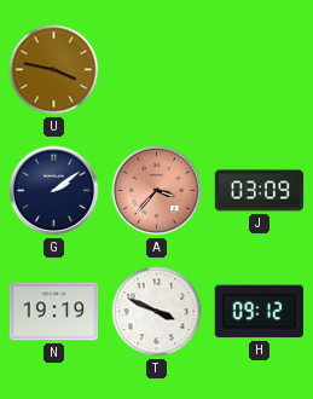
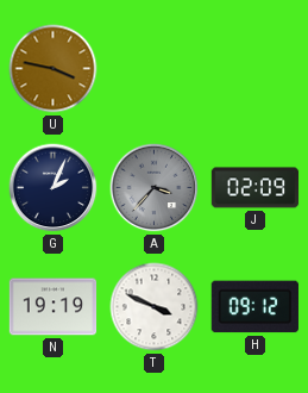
G: 2:09 -> 2:04
A dial: salmon -> grey
J: 03:09 -> 02:09
